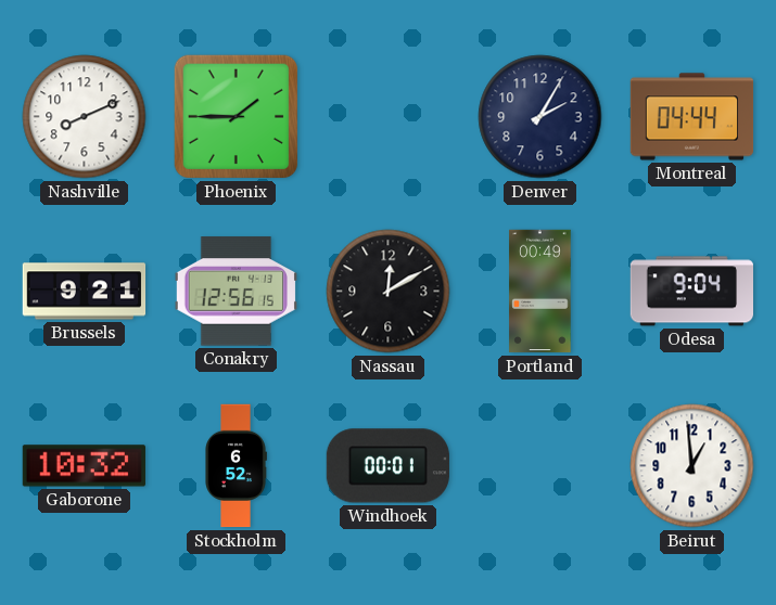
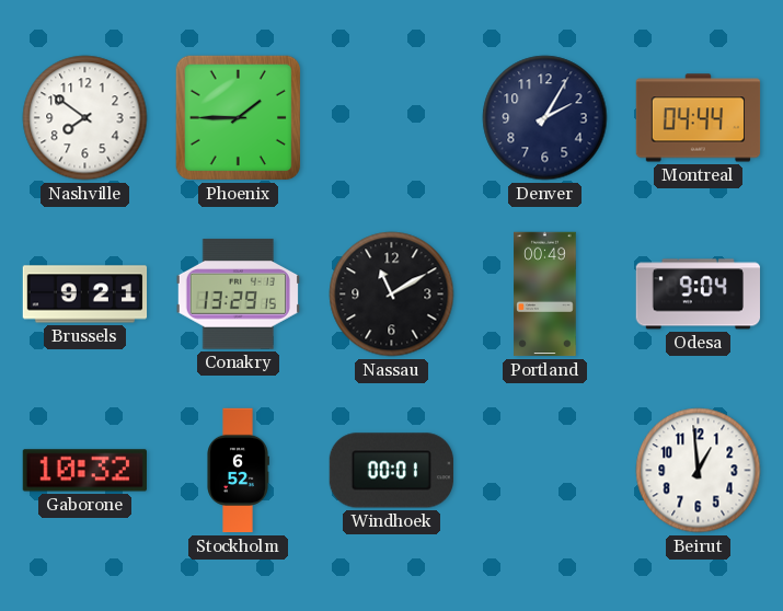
Nashville: 8:11 -> 7:51
Conakry: 12:56 -> 13:29
Nassau: 12:10 -> 11:10
